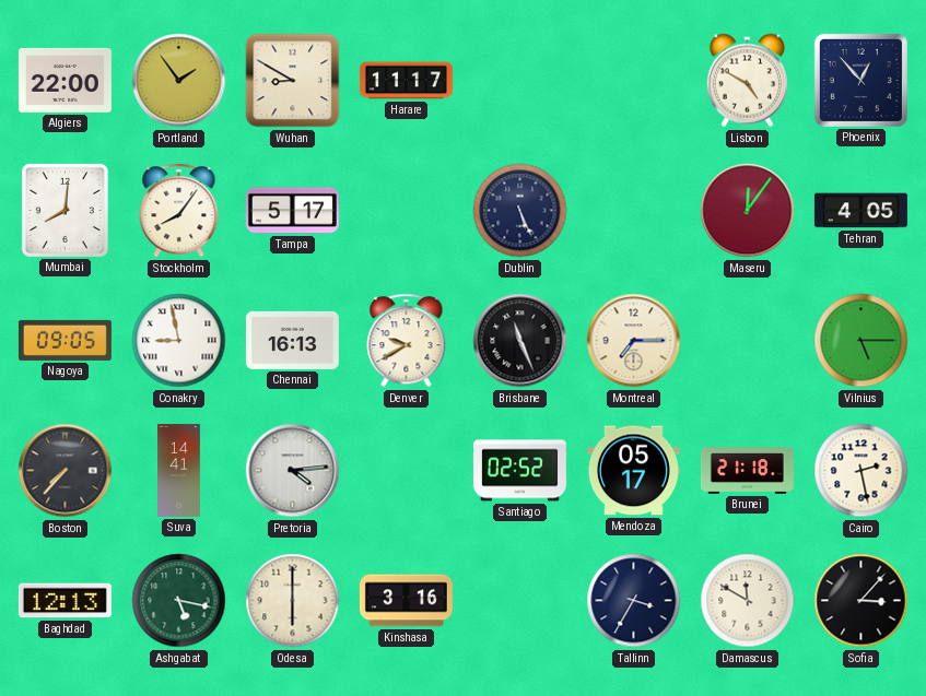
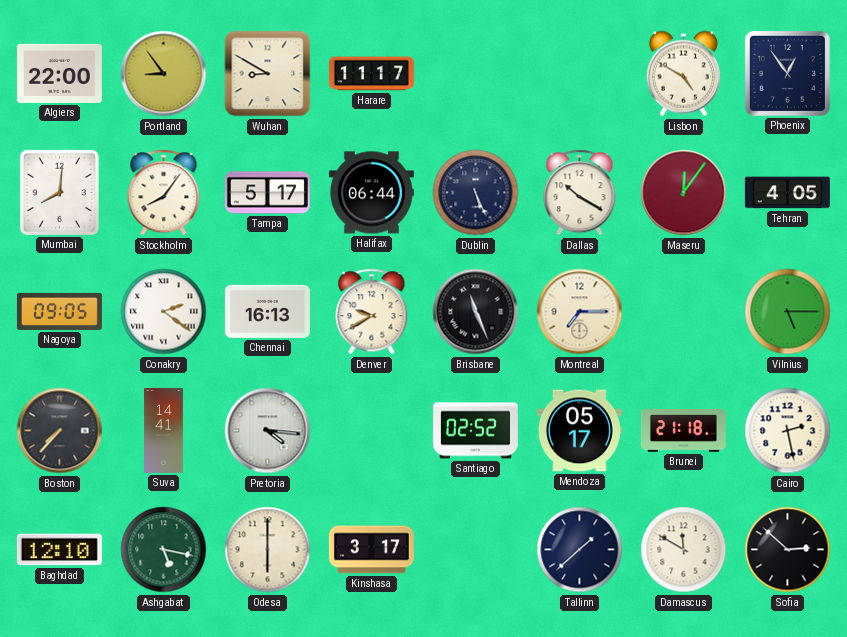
Portland: 1:54 -> 8:54
Phoenix: 12:53 -> 12:54
Halifax: none -> 06:44
Dallas: none -> 10:20
Conakry: 8:58 -> 2:21
Pretoria: 4:14 -> 4:16
Baghdad: 12:13 -> 12:10
Kinshasa: 3:16 -> 3:17
Tallinn: 3:35 -> 1:38
Sofia: 3:07 -> 2:52
